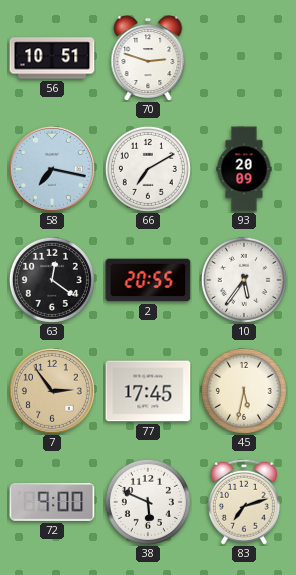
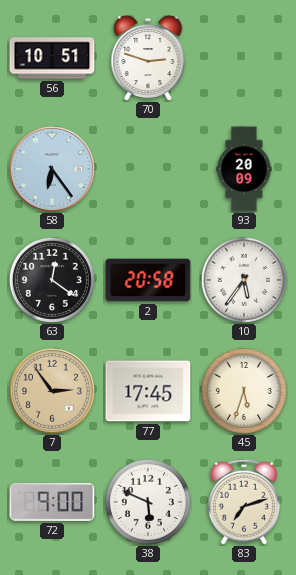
58: 7:17 -> 6:24
66: 7:10 -> none
2: 20:55 -> 20:58
45: 5:32 -> 5:33
